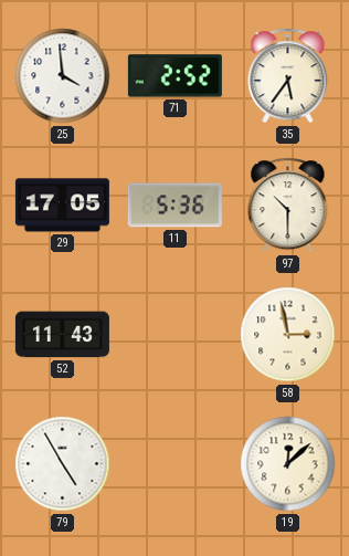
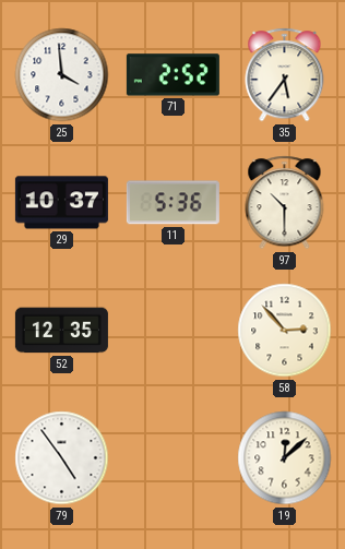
29: 17:05 -> 10:37
52: 11:43 -> 12:35
58: 2:58 -> 2:53
79: 4:55 -> 4:54
